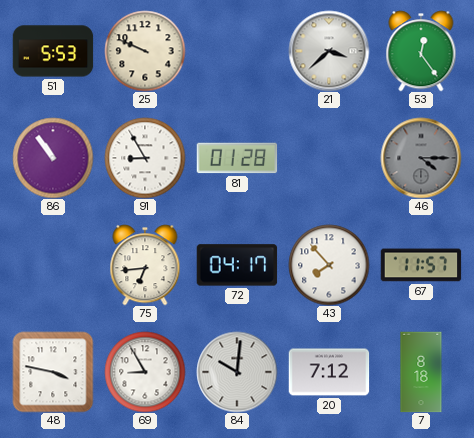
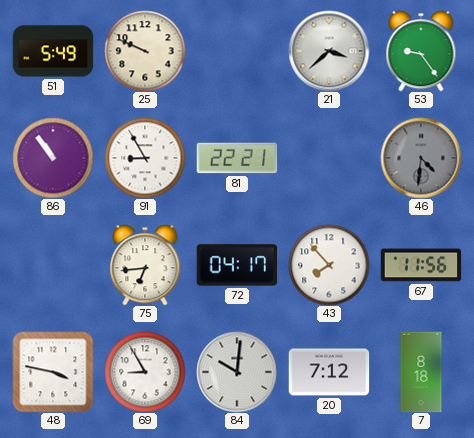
51: 5:53 -> 5:49
53: 12:24 -> 9:24
81: 01:28 -> 22:21
46: 4:15 -> 4:31
67: 11:57 -> 11:56
